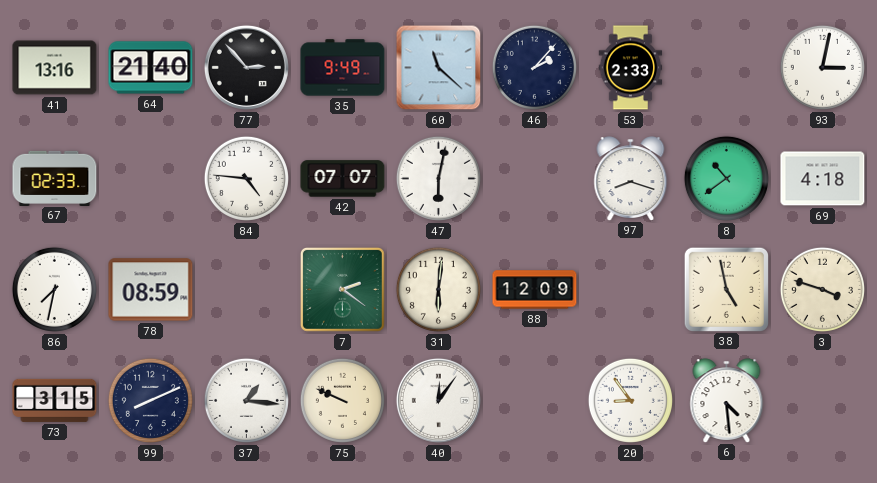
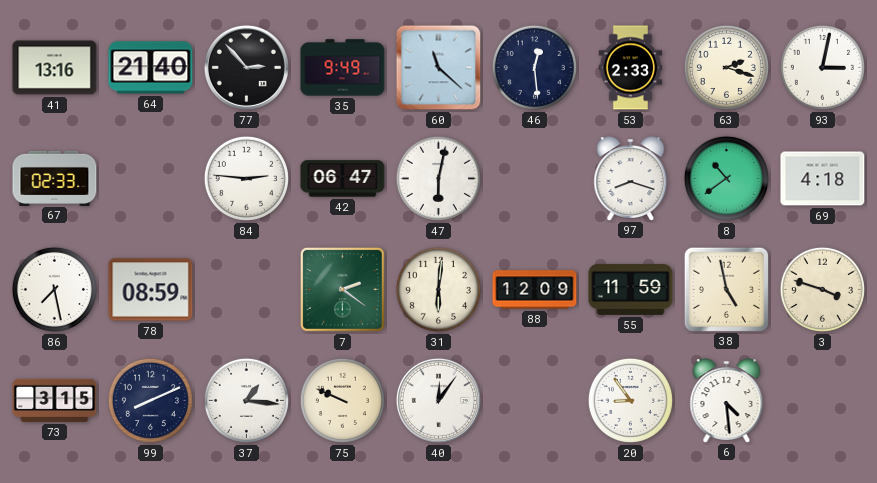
46: 2:07 -> 12:29
63: none -> 2:18
84: 4:46 -> 2:46
42: 07:07 -> 06:47
86: 7:32 -> 7:28
55: none -> 11:59
